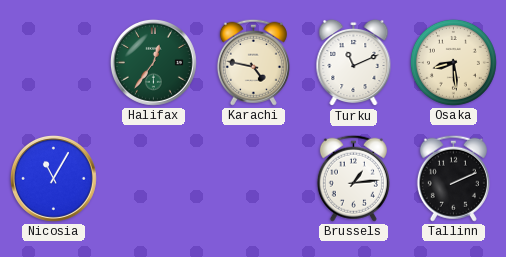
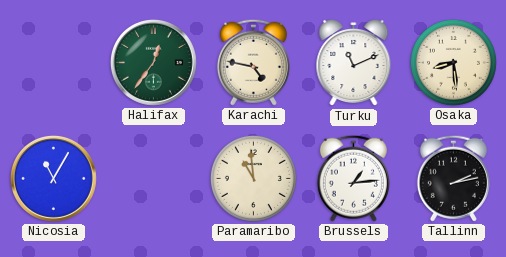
Paramaribo: none -> 10:59
Tallinn: 2:11 -> 2:13
